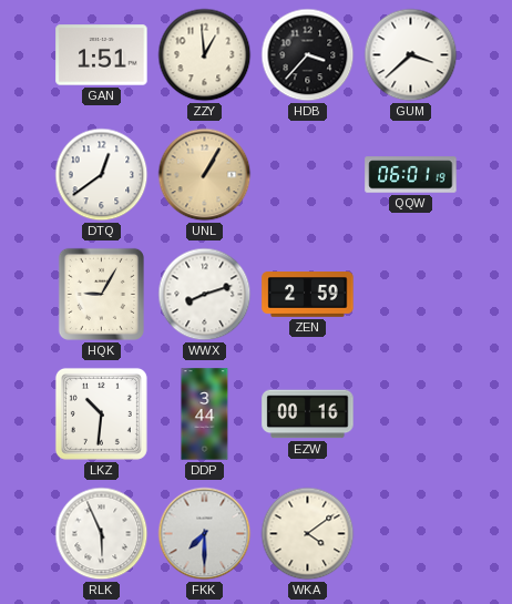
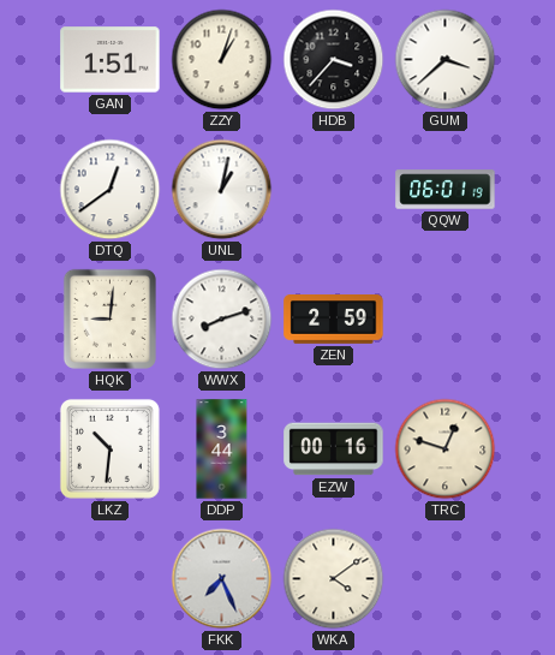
ZZY: 12:59 -> 1:03
UNL: 1:05 -> 1:02
UNL dial: champagne -> white
HQK: 9:05 -> 9:01
TRC: none -> 12:48
RLK: 5:56 -> none
FKK: 7:30 -> 7:26
